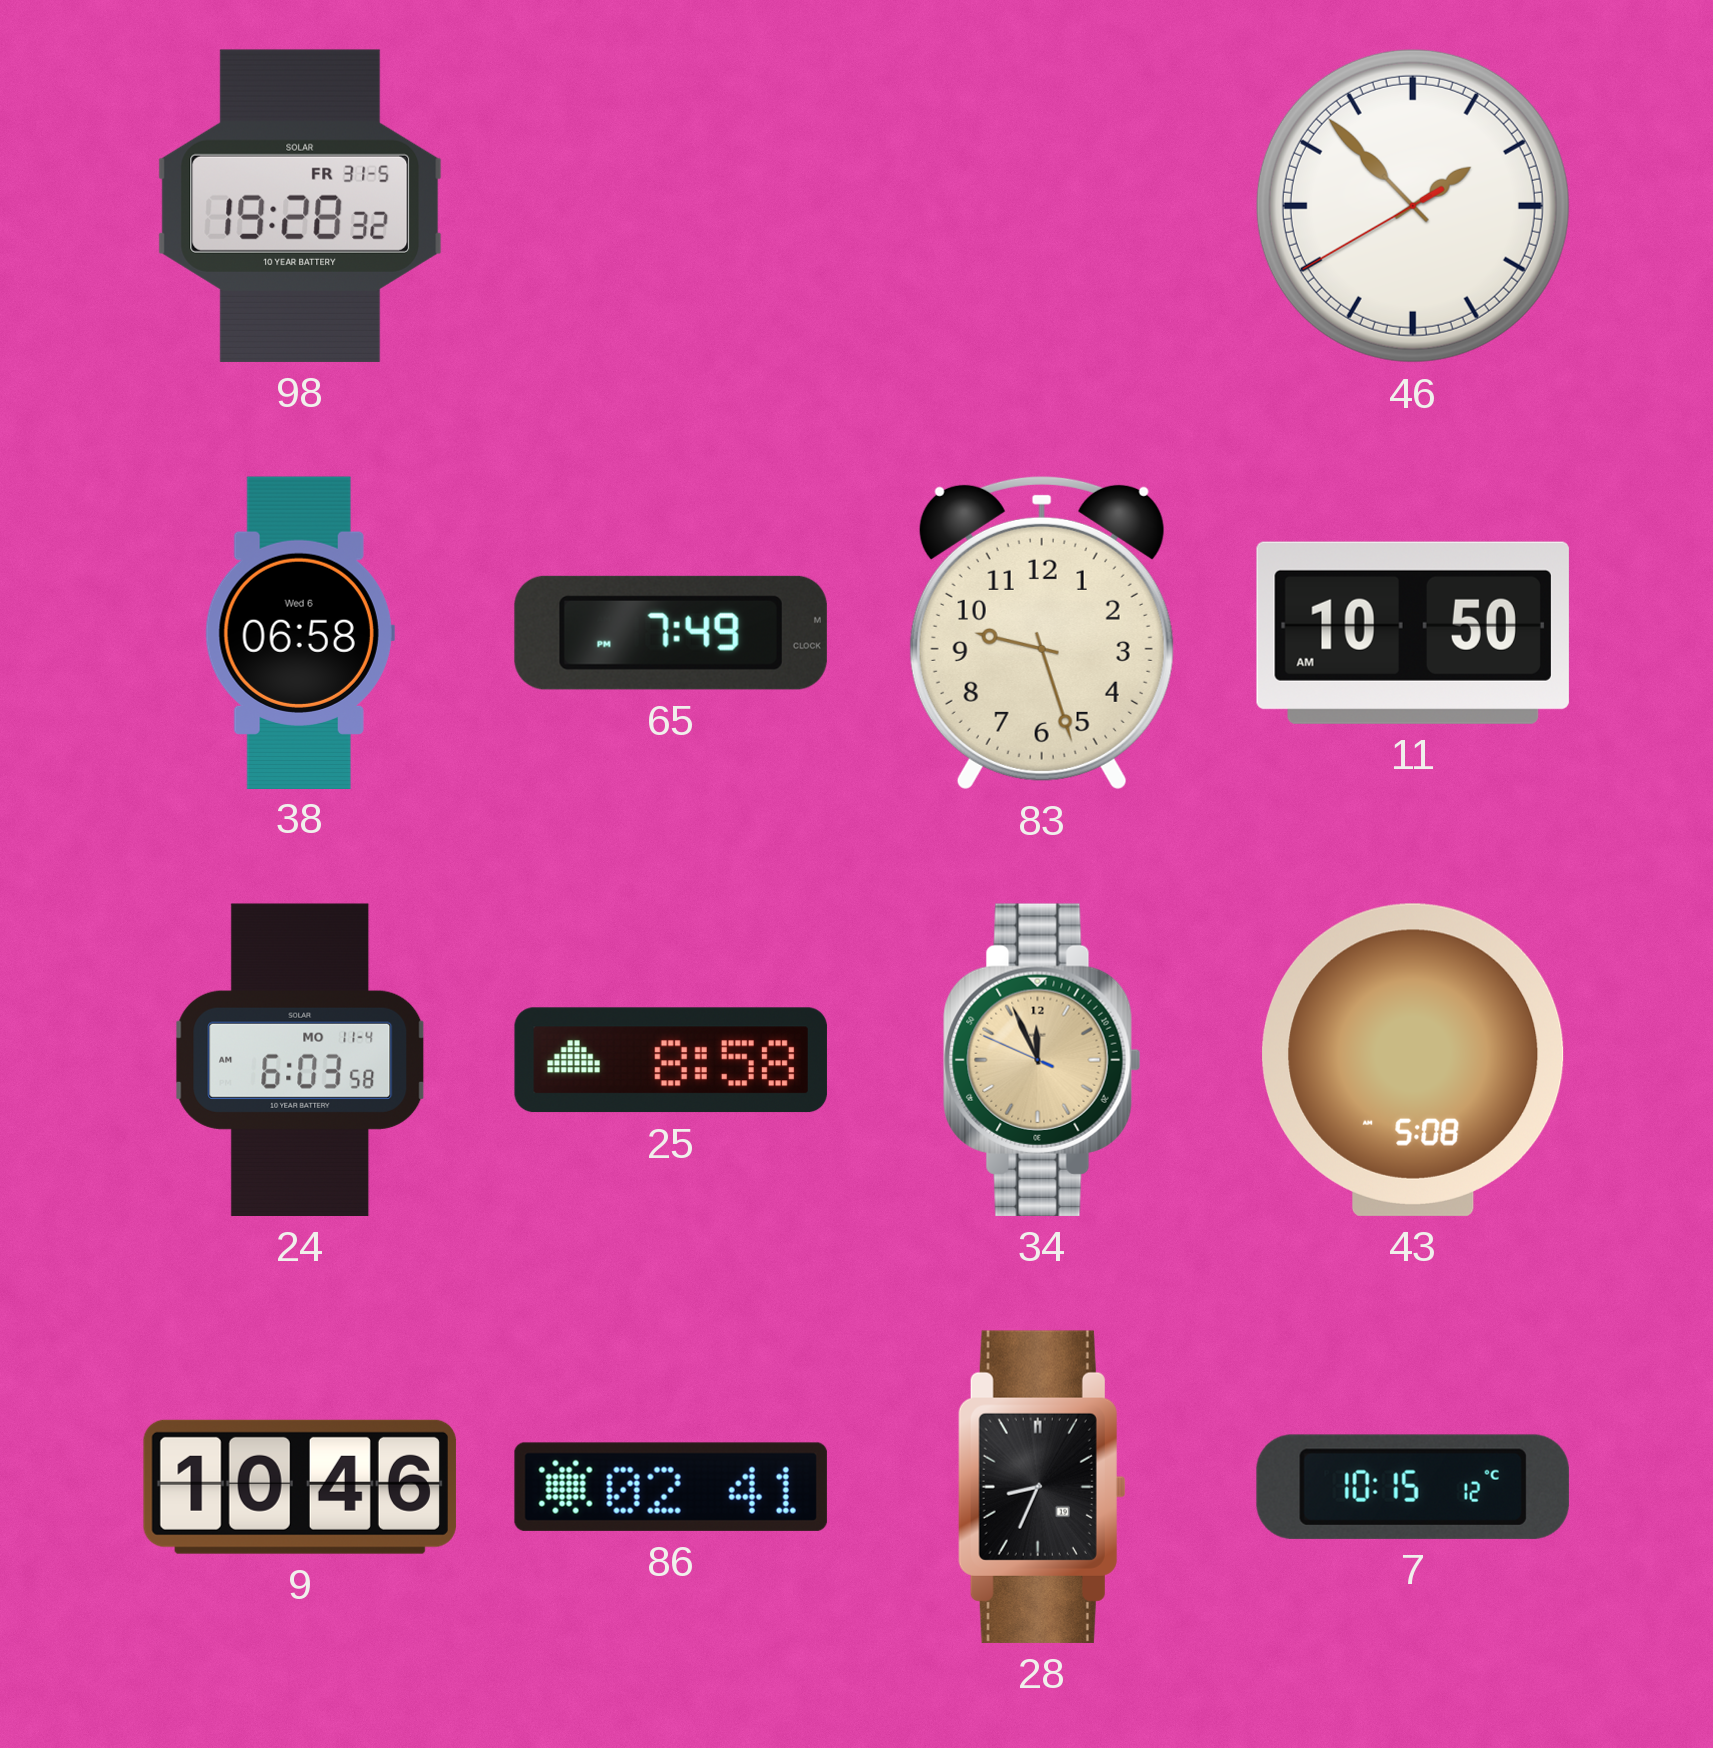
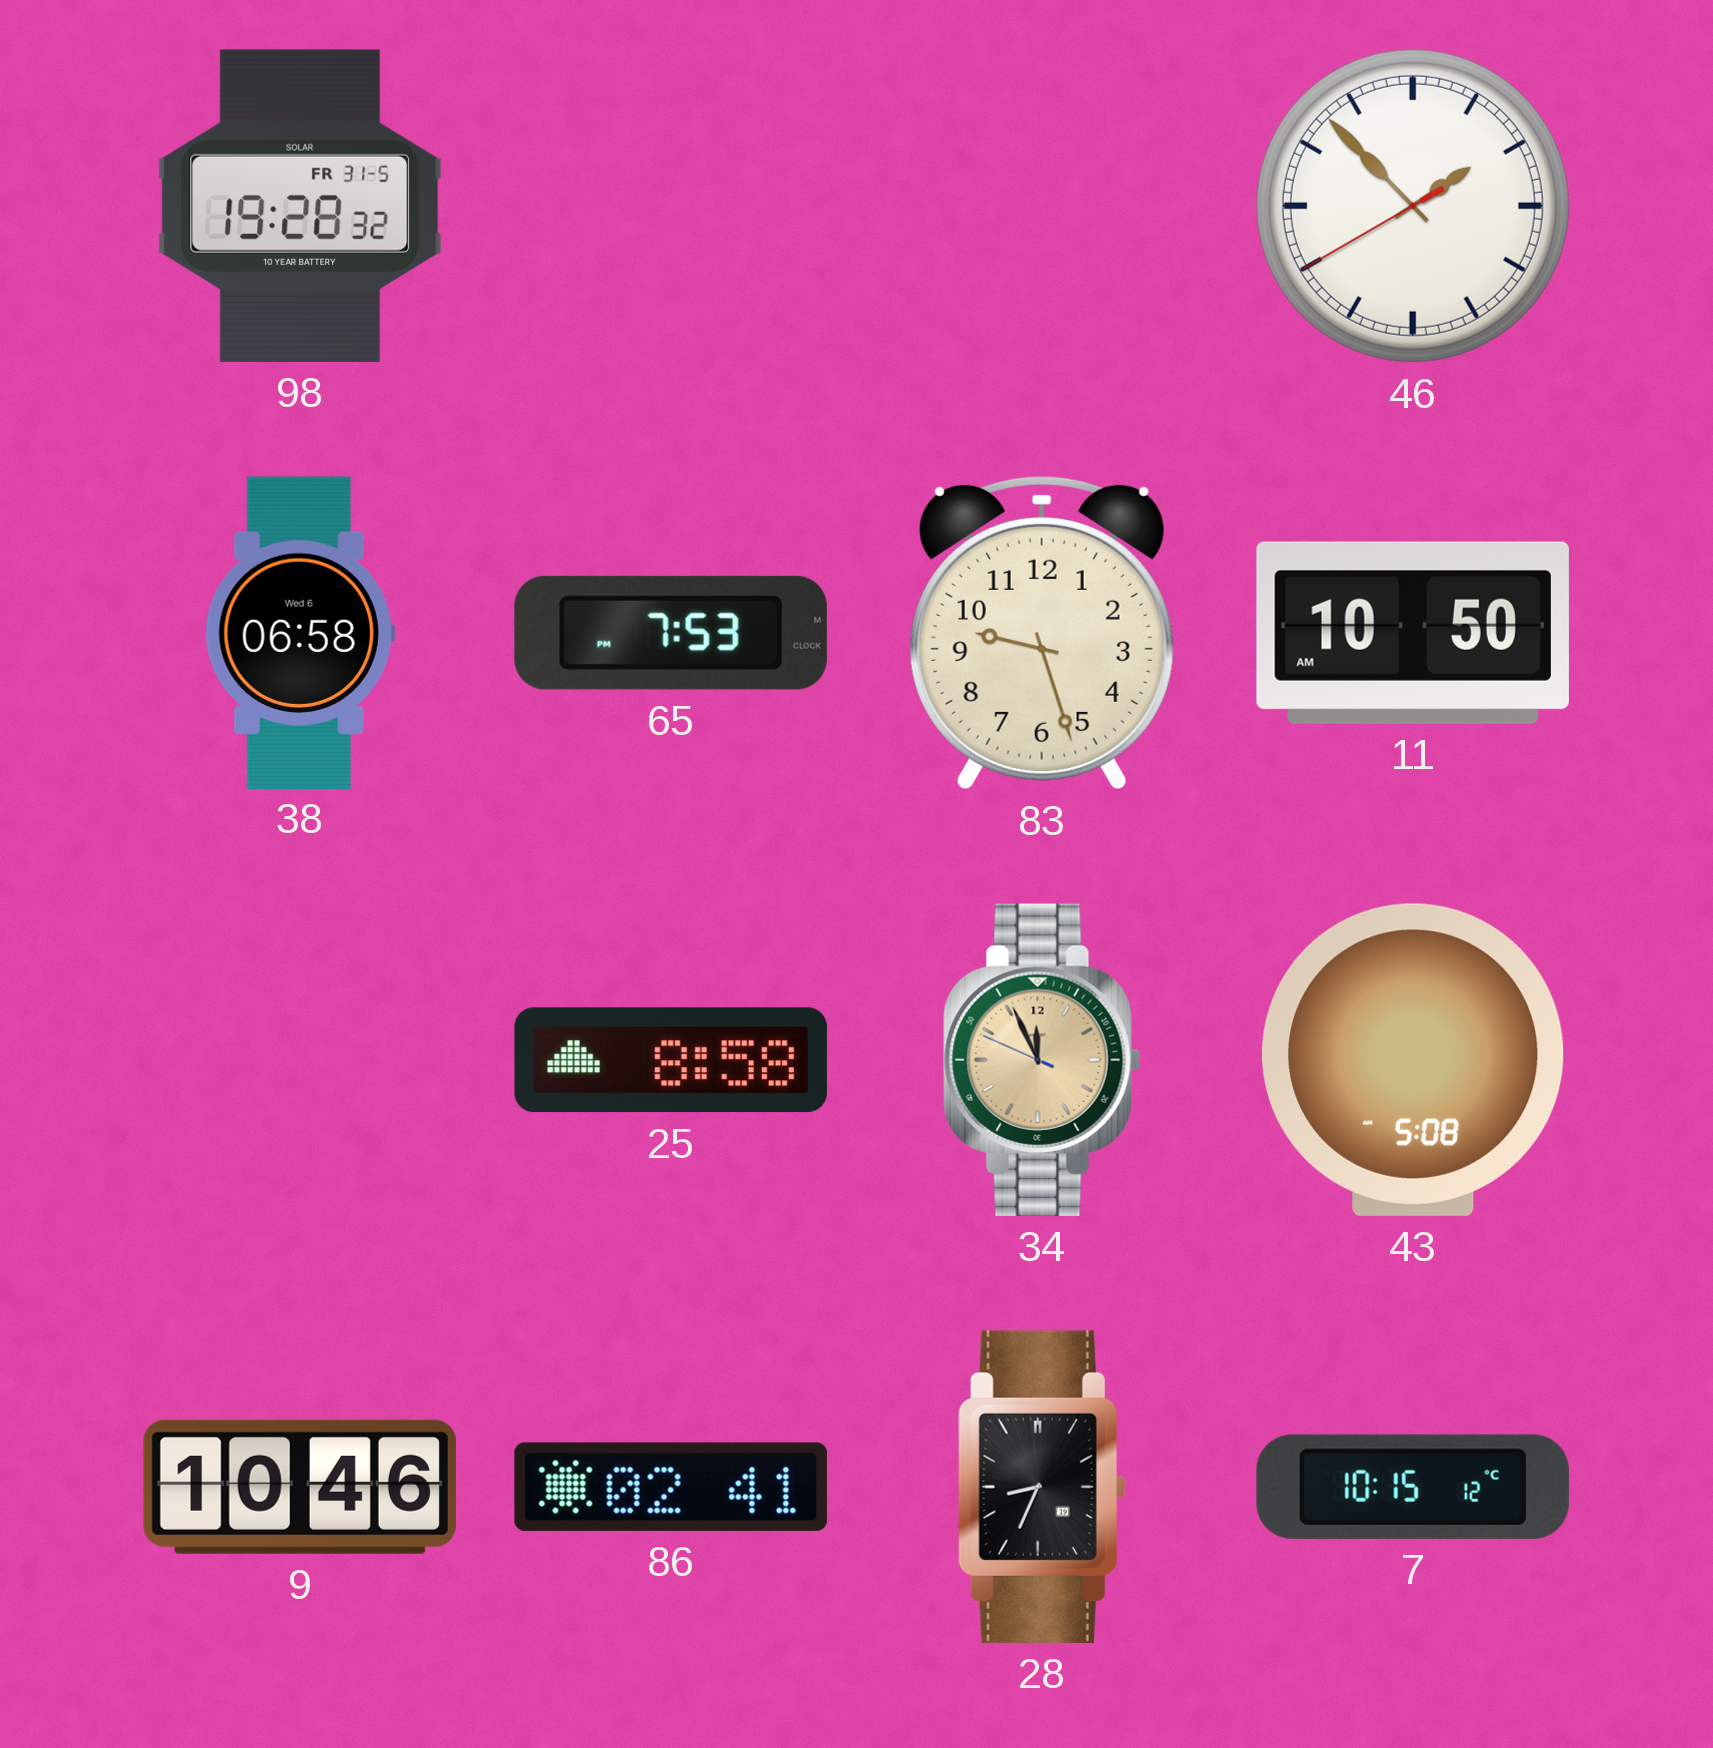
65: 7:49 -> 7:53
24: 6:03 -> none
